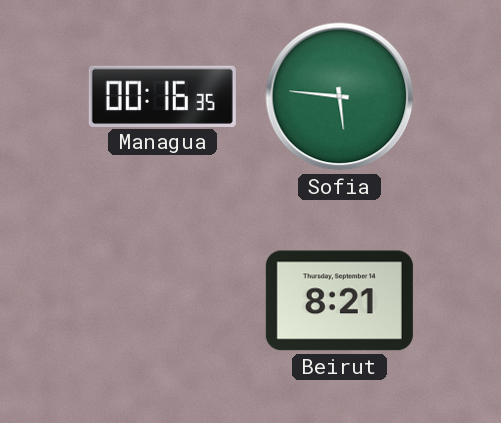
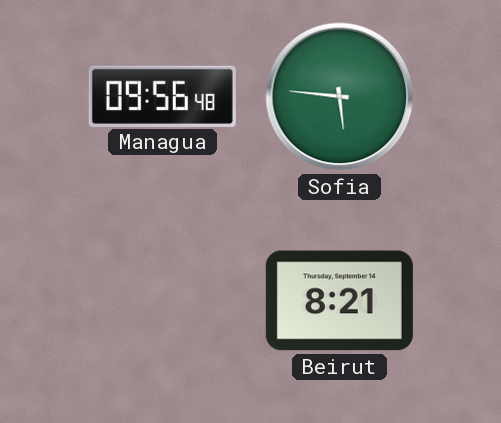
Managua: 00:16 -> 09:56
